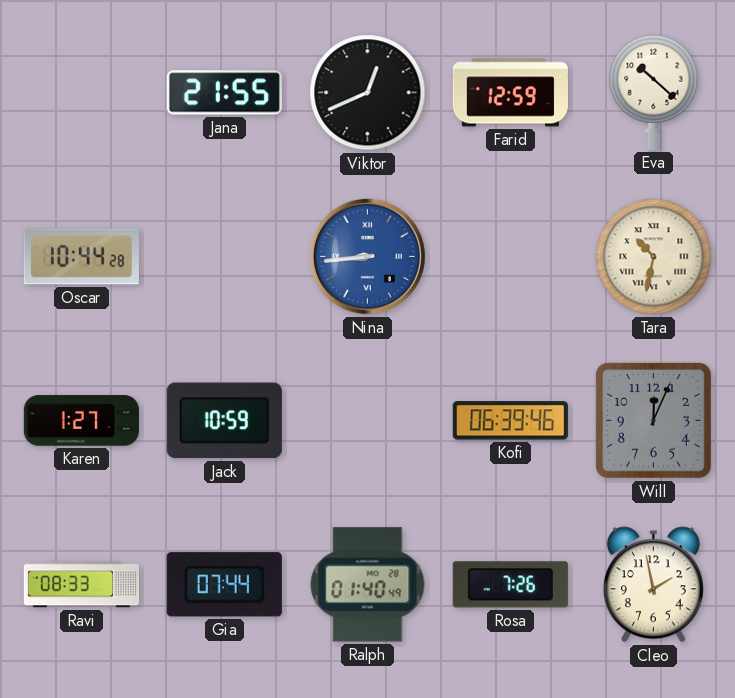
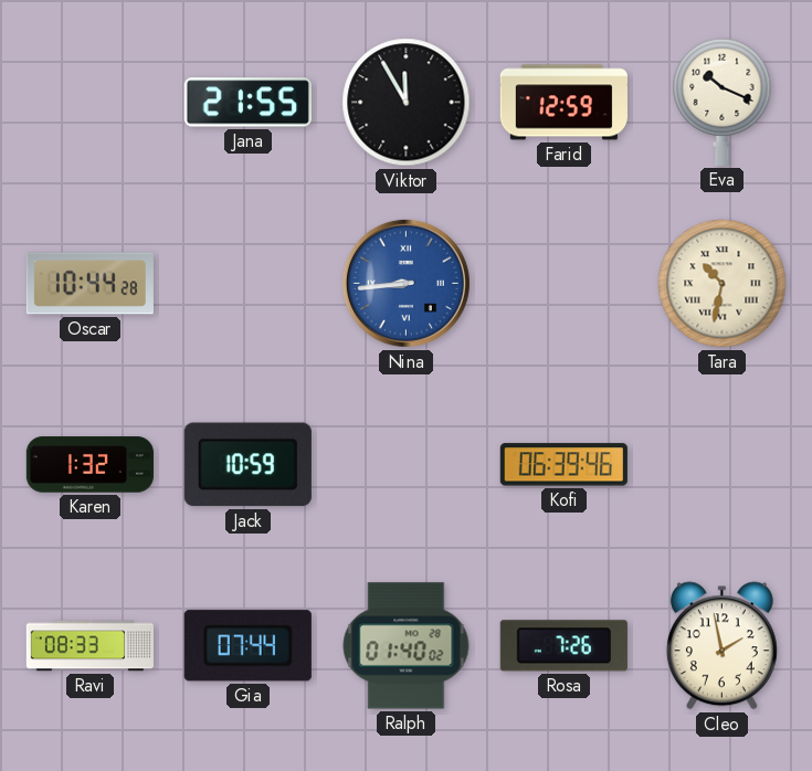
Viktor: 12:41 -> 11:55
Eva: 10:22 -> 10:19
Karen: 1:27 -> 1:32
Will: 12:04 -> none
Ralph: 01:40:49 -> 01:40:02
